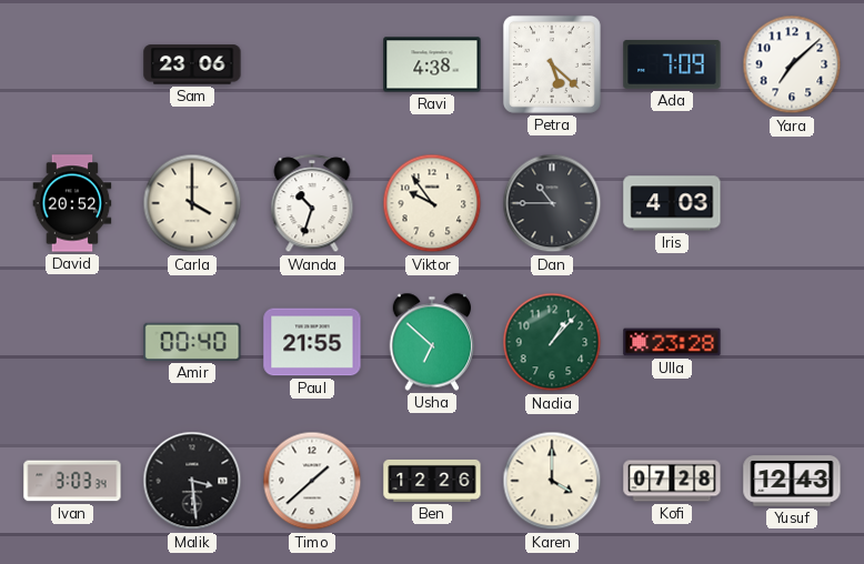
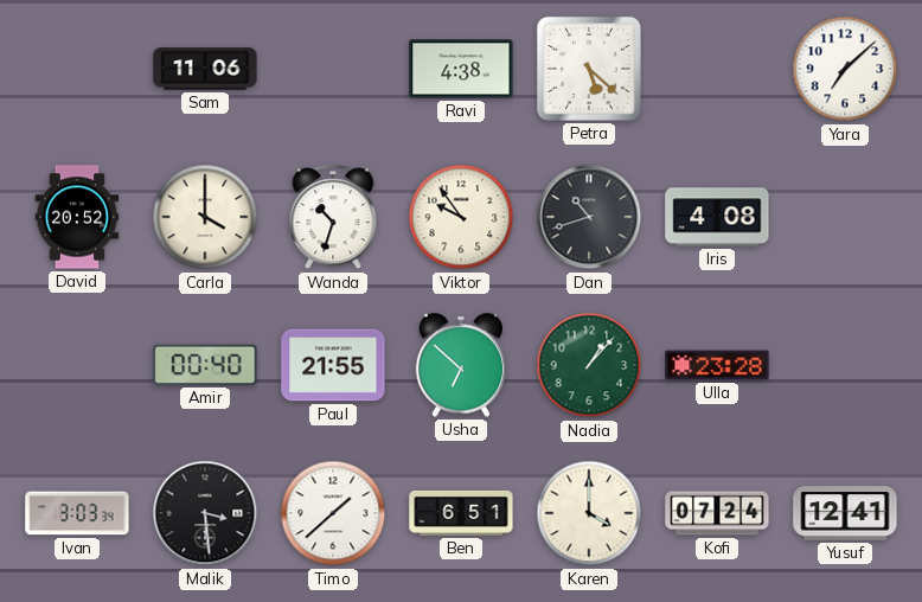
Sam: 23:06 -> 11:06
Ada: 7:09 -> none
Dan: 10:45 -> 10:42
Iris: 4:03 -> 4:08
Ben: 12:26 -> 6:51
Kofi: 07:28 -> 07:24
Yusuf: 12:43 -> 12:41
